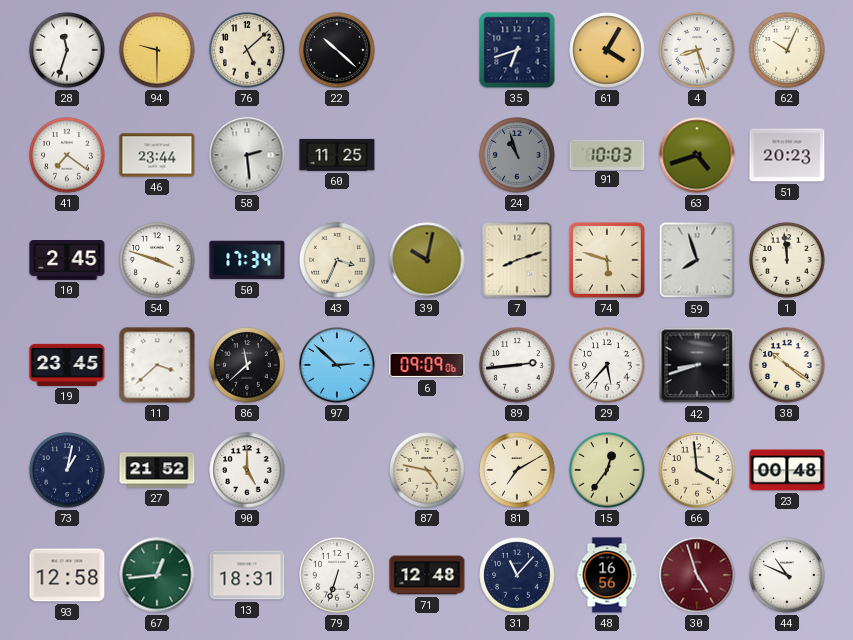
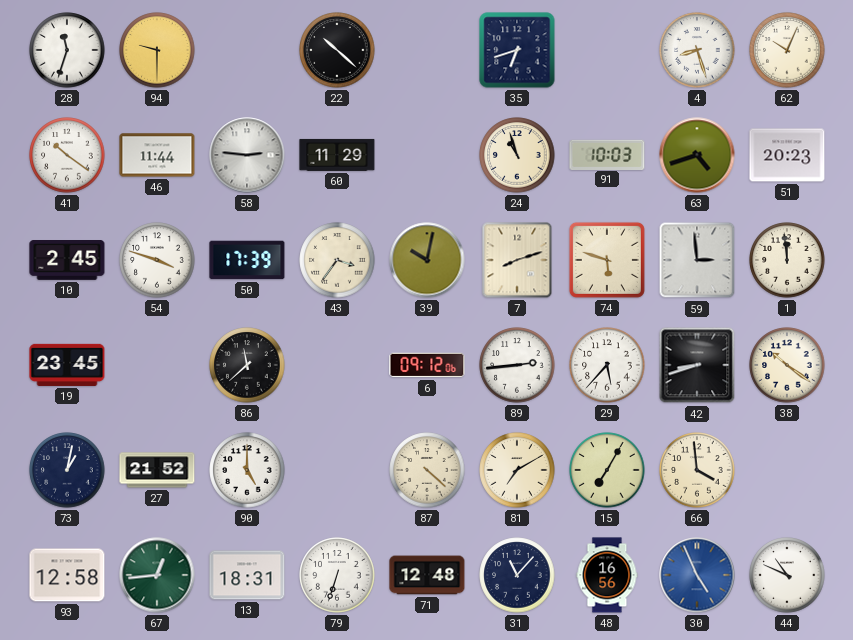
76: 5:08 -> none
61: 4:05 -> none
41: 7:21 -> 10:21
46: 23:44 -> 11:44
58: 2:29 -> 2:46
60: 11:25 -> 11:29
24 dial: grey -> cream
50: 17:34 -> 17:39
43: 3:34 -> 3:36
59: 7:57 -> 2:59
11: 3:38 -> none
97: 2:52 -> none
6: 09:09 -> 09:12
87: 4:47 -> 4:22
15: 12:36 -> 7:05
23: 00:48 -> none
30: 4:57 -> 4:56
30 dial: burgundy -> blue
